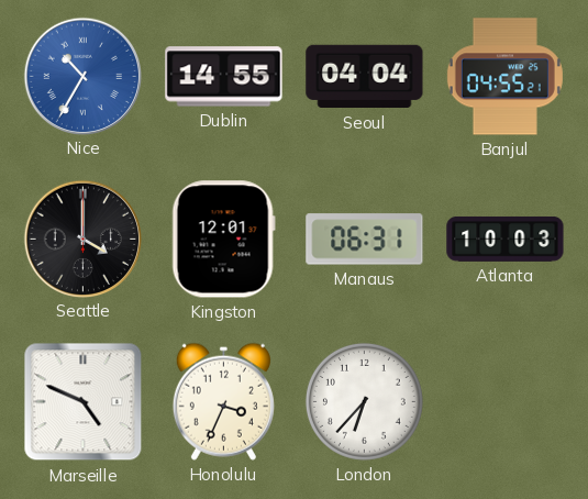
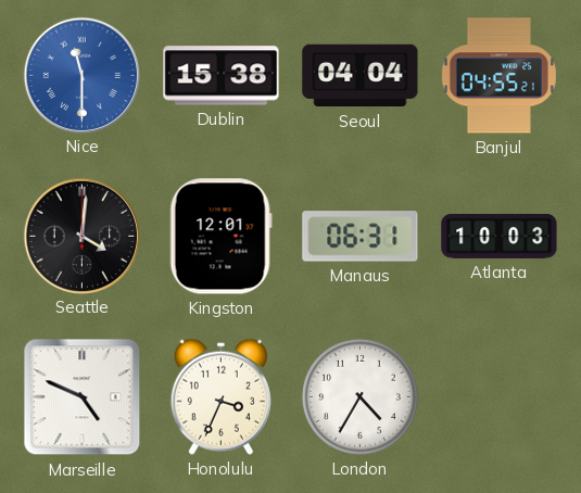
Nice: 10:35 -> 11:30
Dublin: 14:55 -> 15:38
Seattle: 4:00 -> 4:01
London: 6:37 -> 4:35
